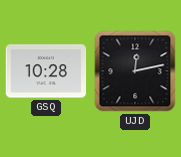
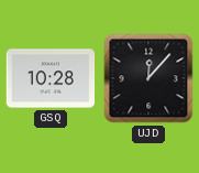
UJD: 12:13 -> 12:07
